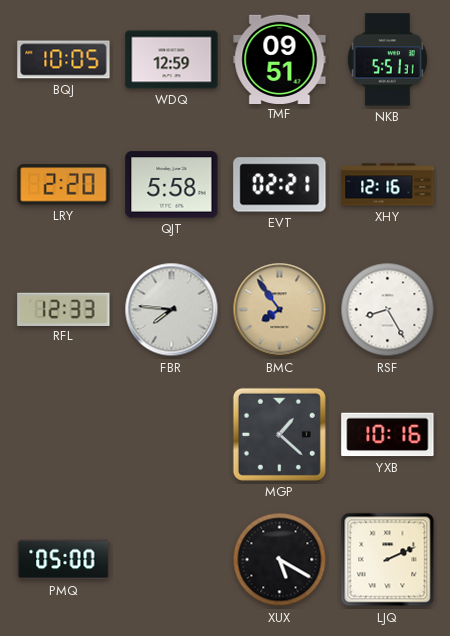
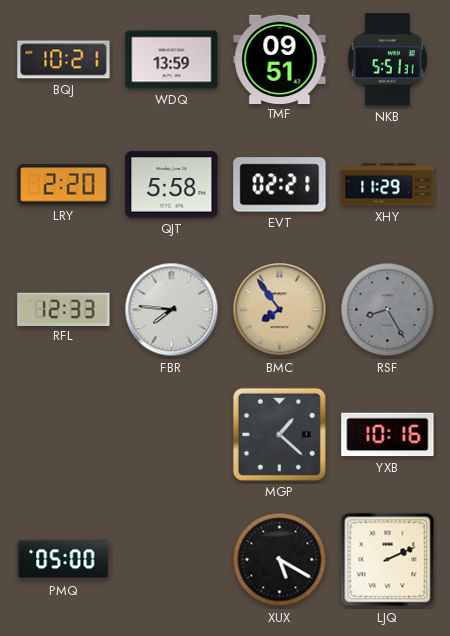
BQJ: 10:05 -> 10:21
WDQ: 12:59 -> 13:59
XHY: 12:16 -> 11:29
RSF dial: white -> grey
